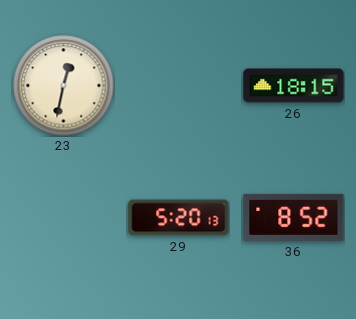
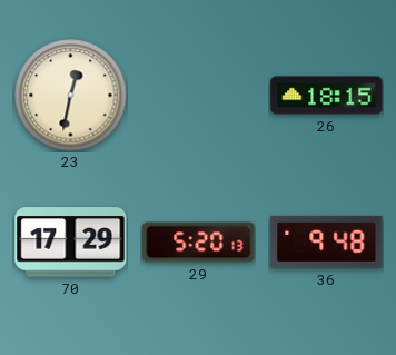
70: none -> 17:29
36: 8:52 -> 9:48
